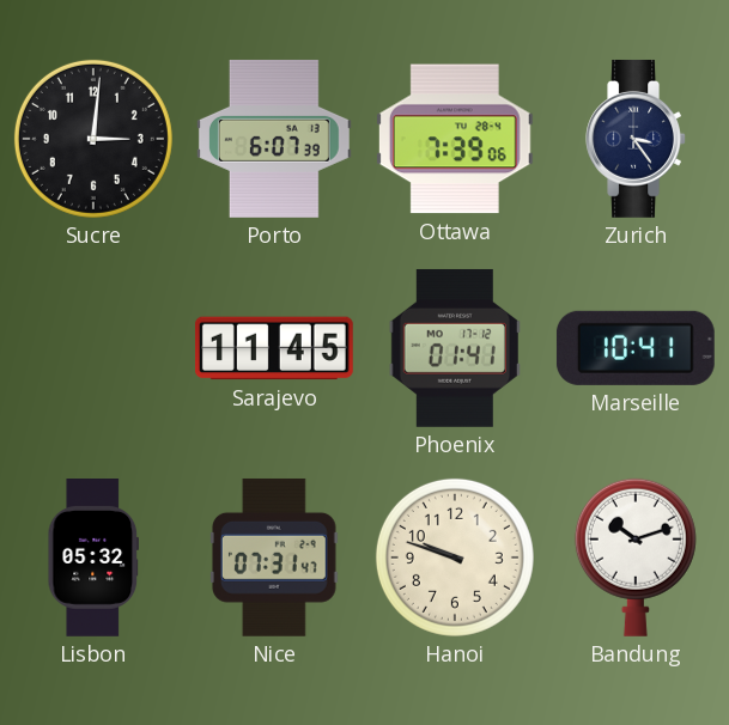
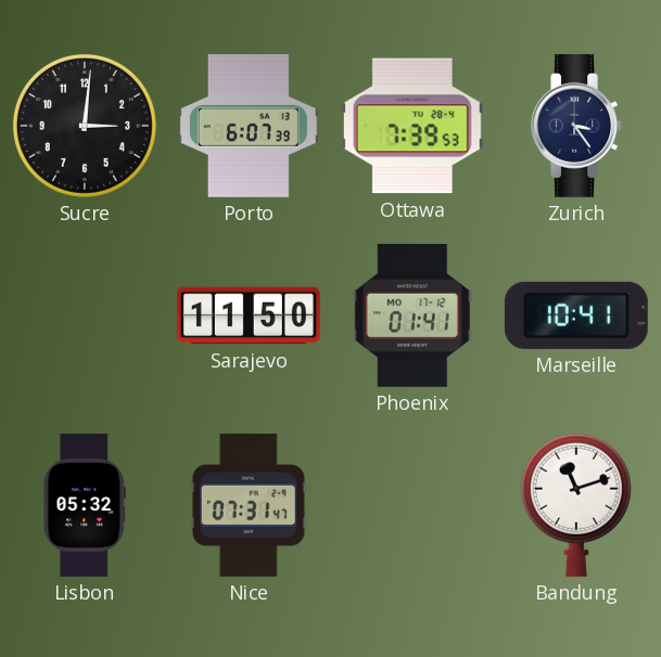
Ottawa: 7:39:06 -> 7:39:53
Sarajevo: 11:45 -> 11:50
Hanoi: 9:48 -> none
Bandung: 10:12 -> 11:12
